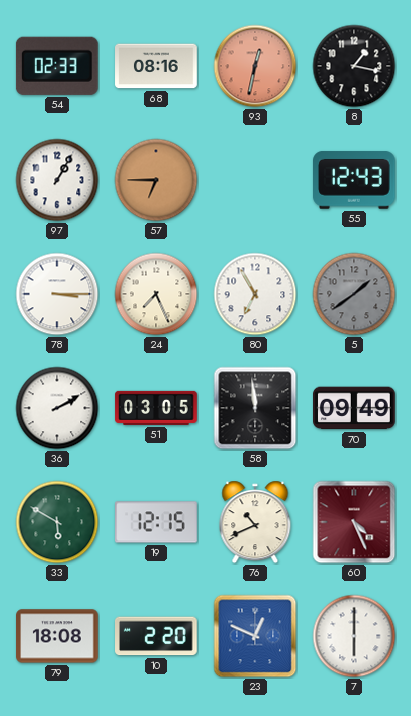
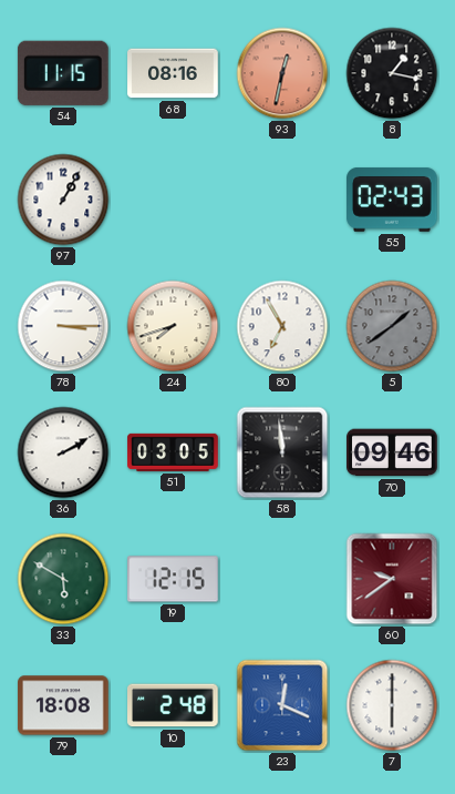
54: 02:33 -> 11:15
57: 6:45 -> none
55: 12:43 -> 02:43
24: 7:26 -> 7:42
70: 09:49 -> 09:46
76: 10:41 -> none
60: 4:26 -> 9:39
10: 2:20 -> 2:48
23: 12:49 -> 12:19
